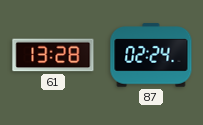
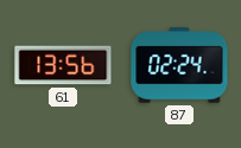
61: 13:28 -> 13:56
